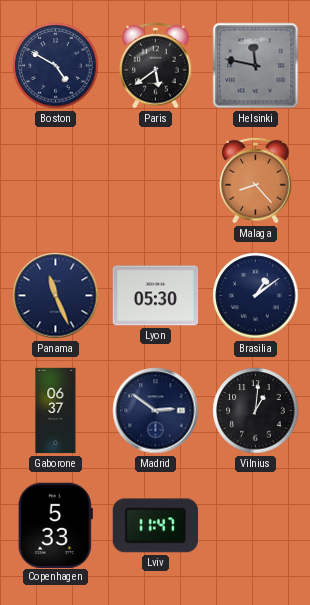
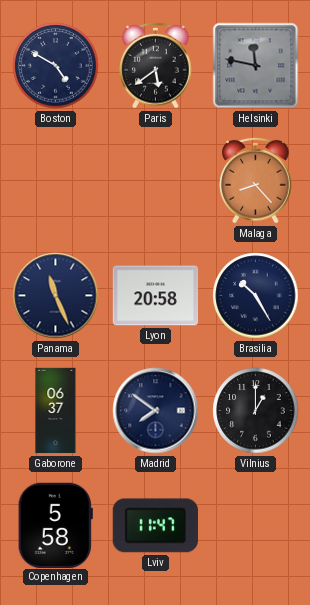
Lyon: 05:30 -> 20:58
Brasilia: 1:09 -> 10:25
Madrid: 2:51 -> 7:51
Vilnius: 1:01 -> 1:00
Copenhagen: 5:33 -> 5:58
